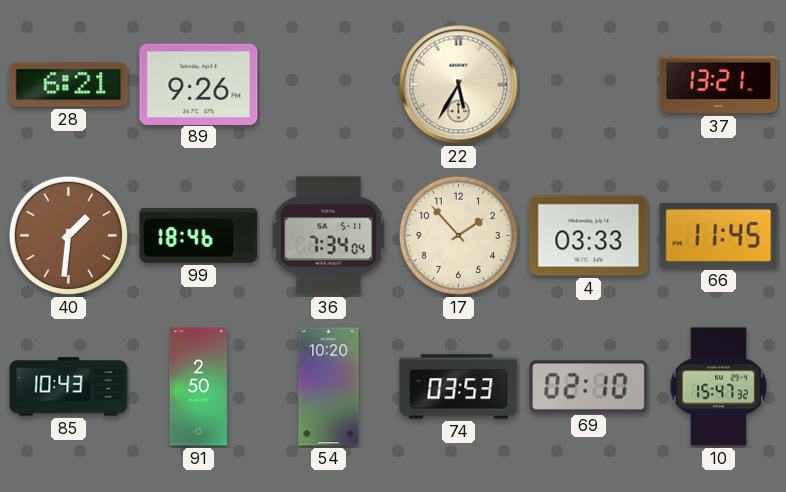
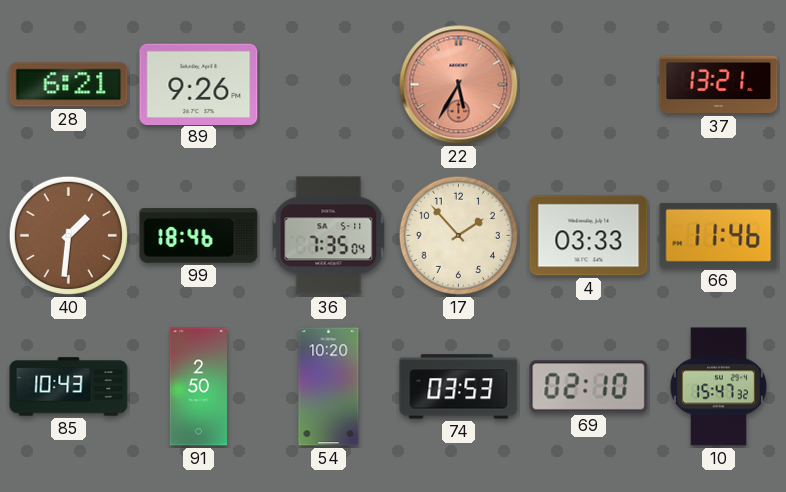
22 dial: cream -> salmon
36: 7:34 -> 7:35
66: 11:45 -> 11:46
